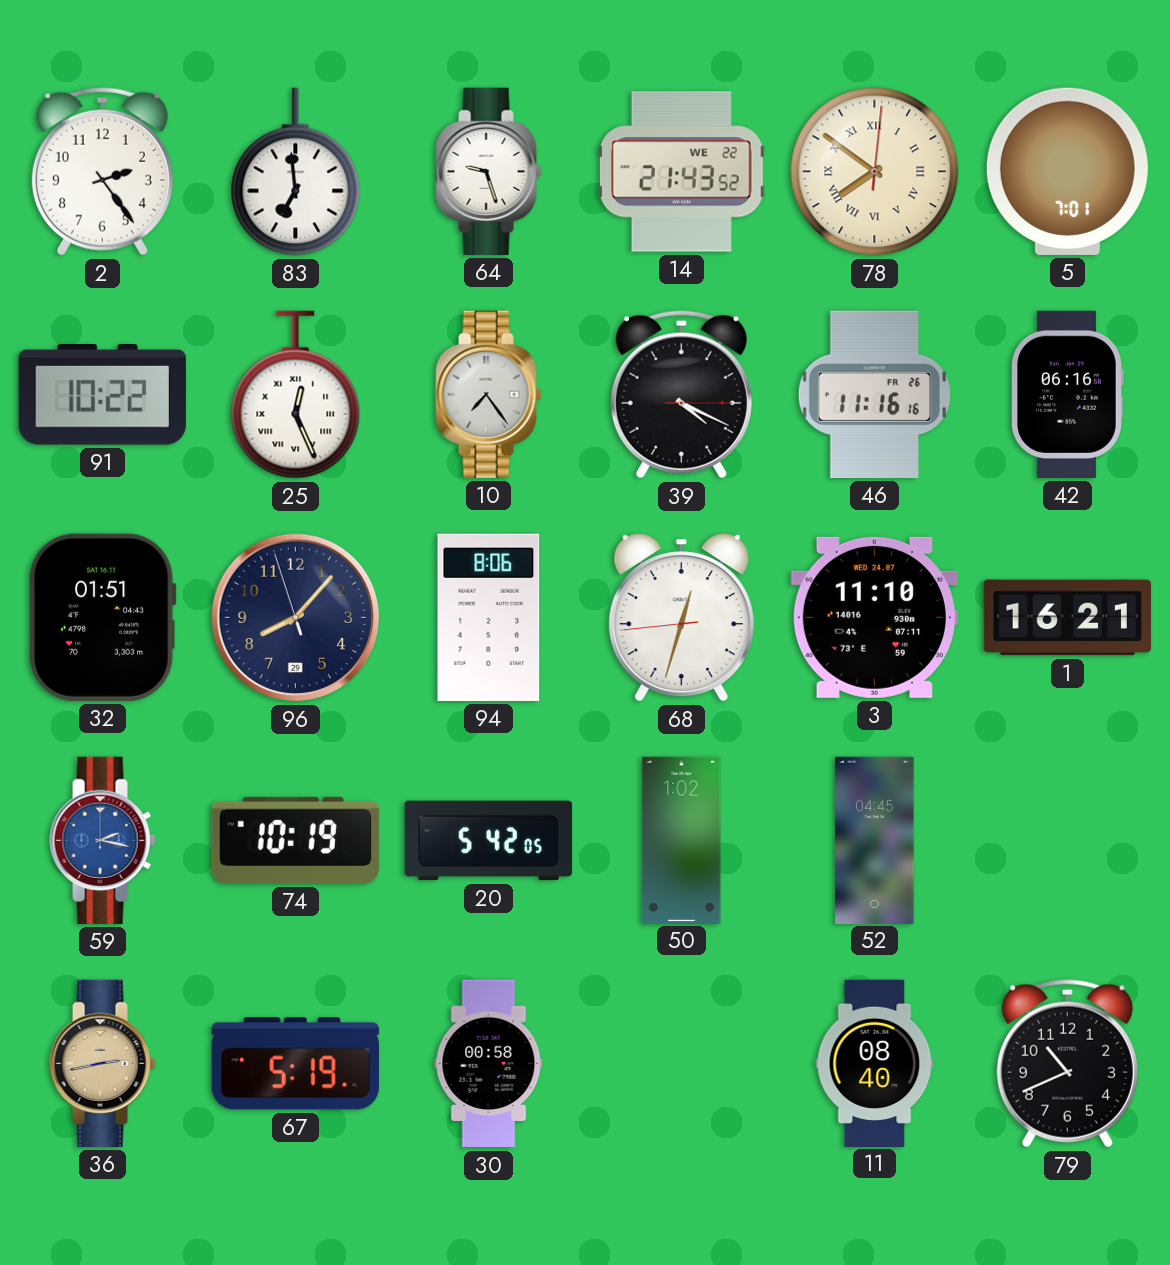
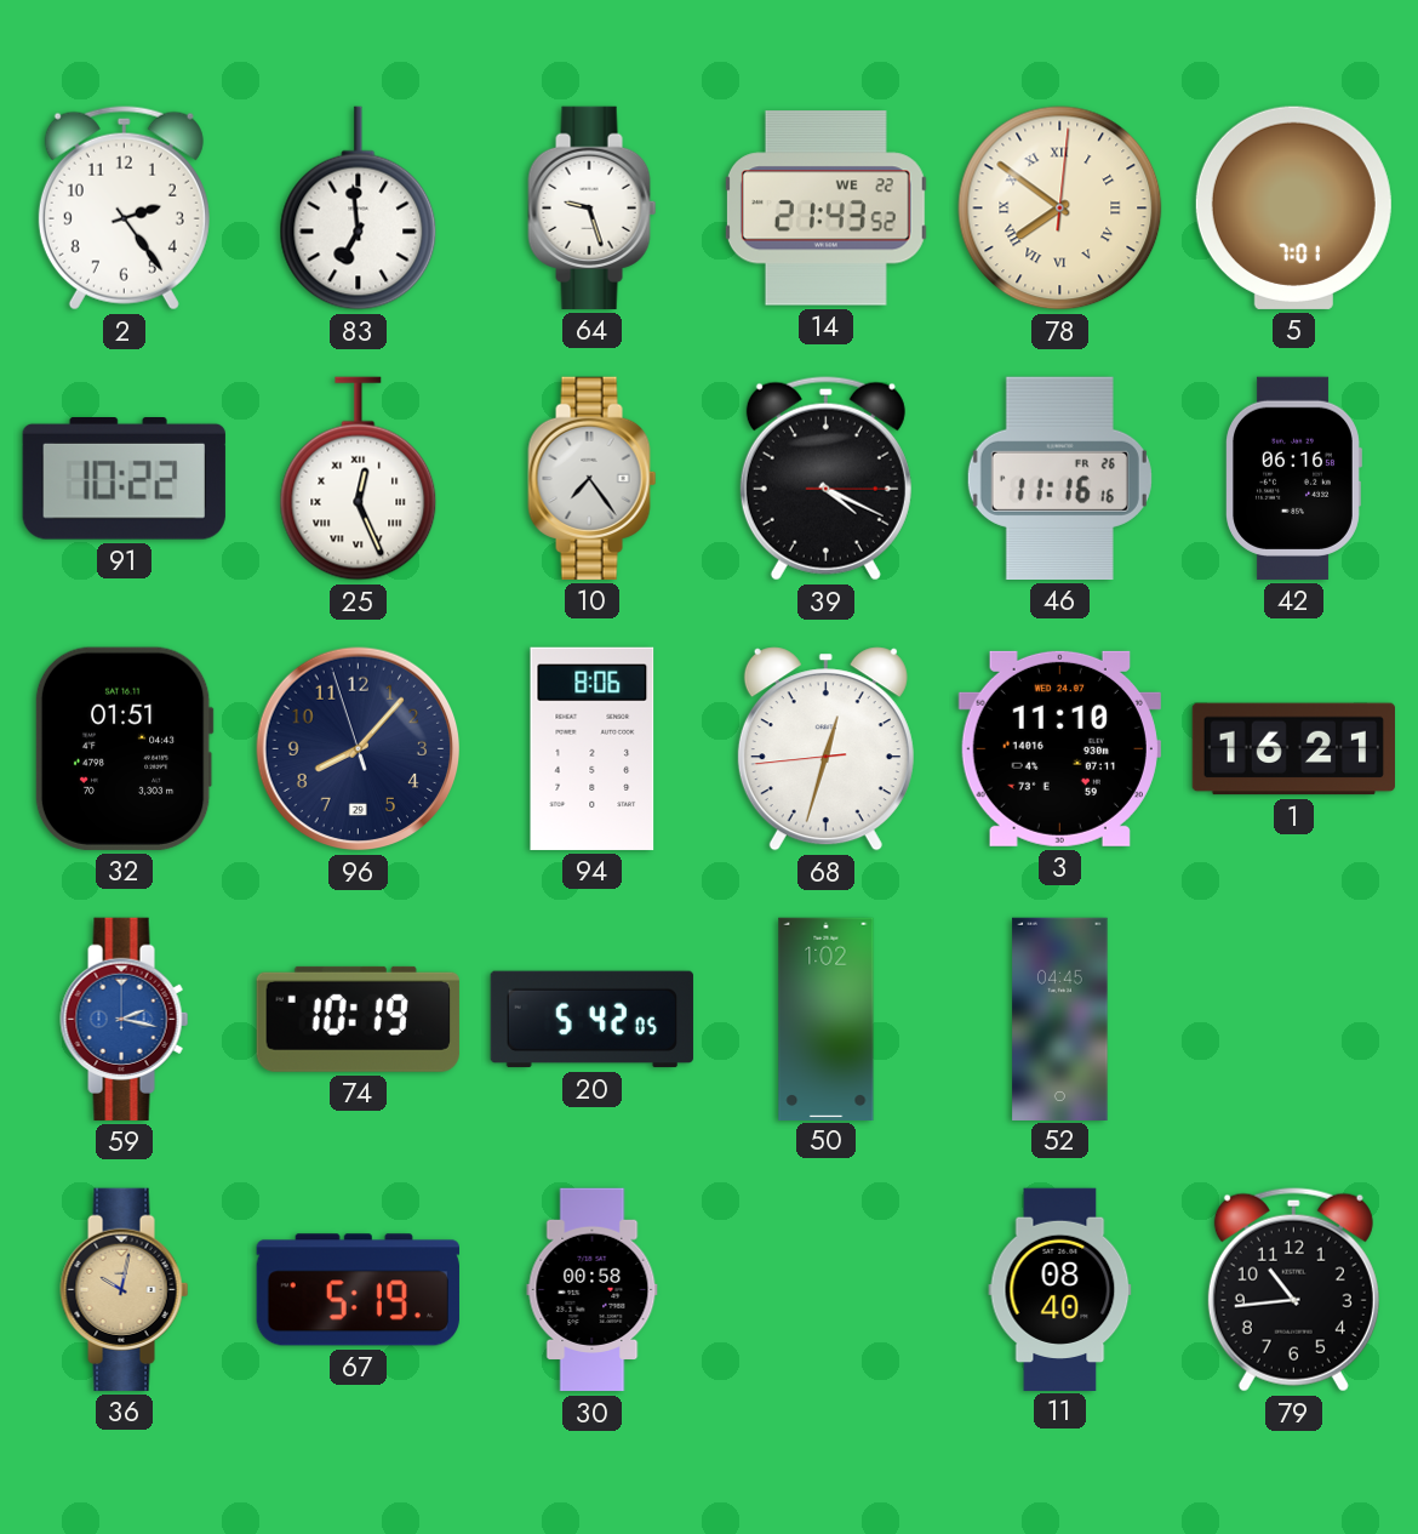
36: 2:43 -> 10:02
79: 10:41 -> 10:44
